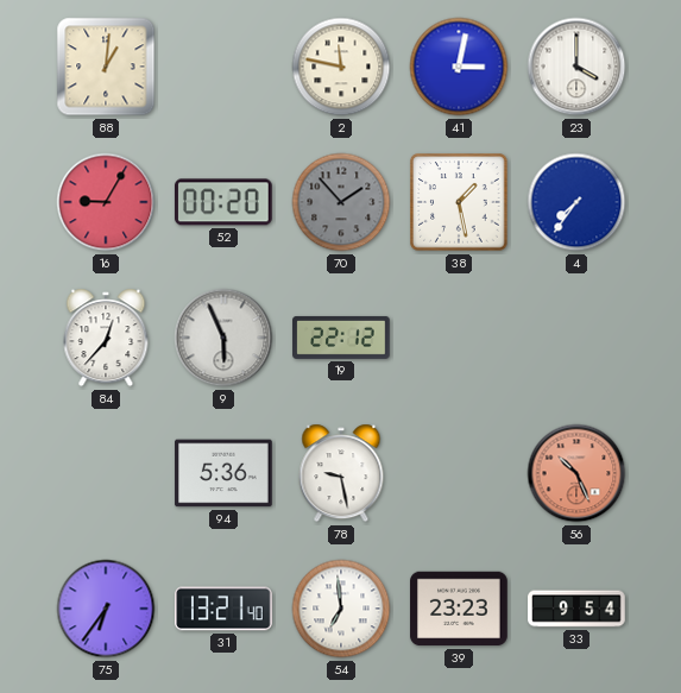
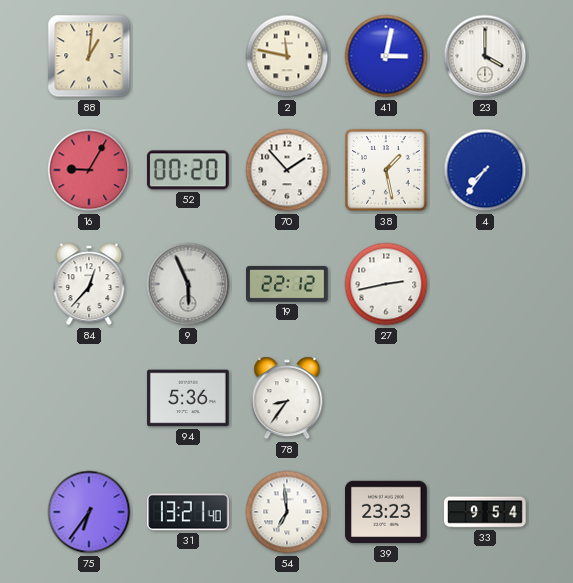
70 dial: grey -> white
27: none -> 2:43
78: 9:28 -> 8:36
56: 10:26 -> none
